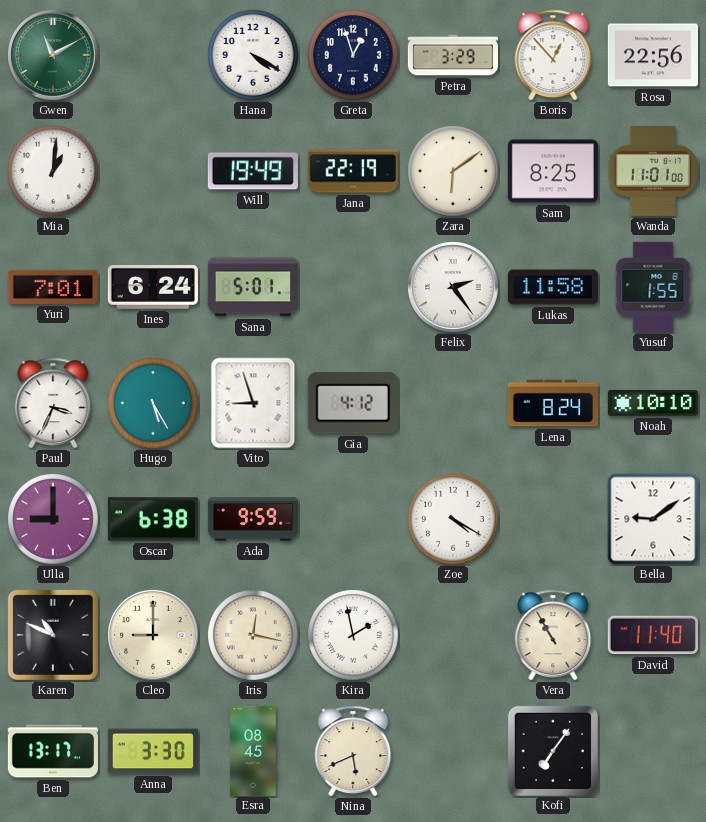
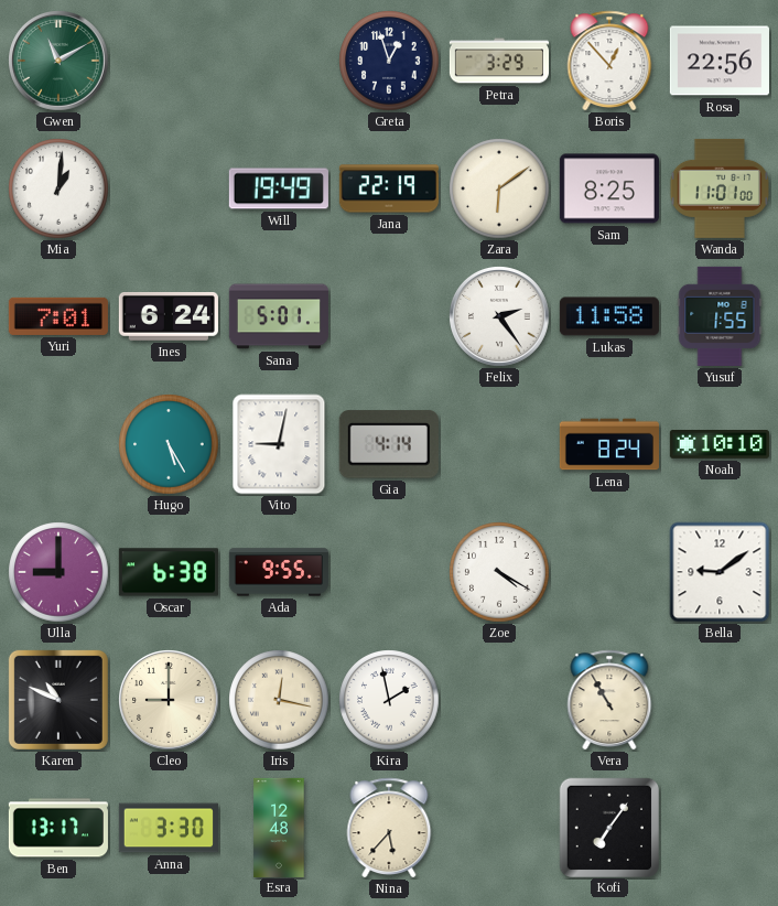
Hana: 4:20 -> none
Paul: 3:34 -> none
Vito: 8:57 -> 9:02
Gia: 4:12 -> 4:14
Ada: 9:59 -> 9:55
David: 11:40 -> none
Esra: 08:45 -> 12:48
Nina: 5:41 -> 5:37
